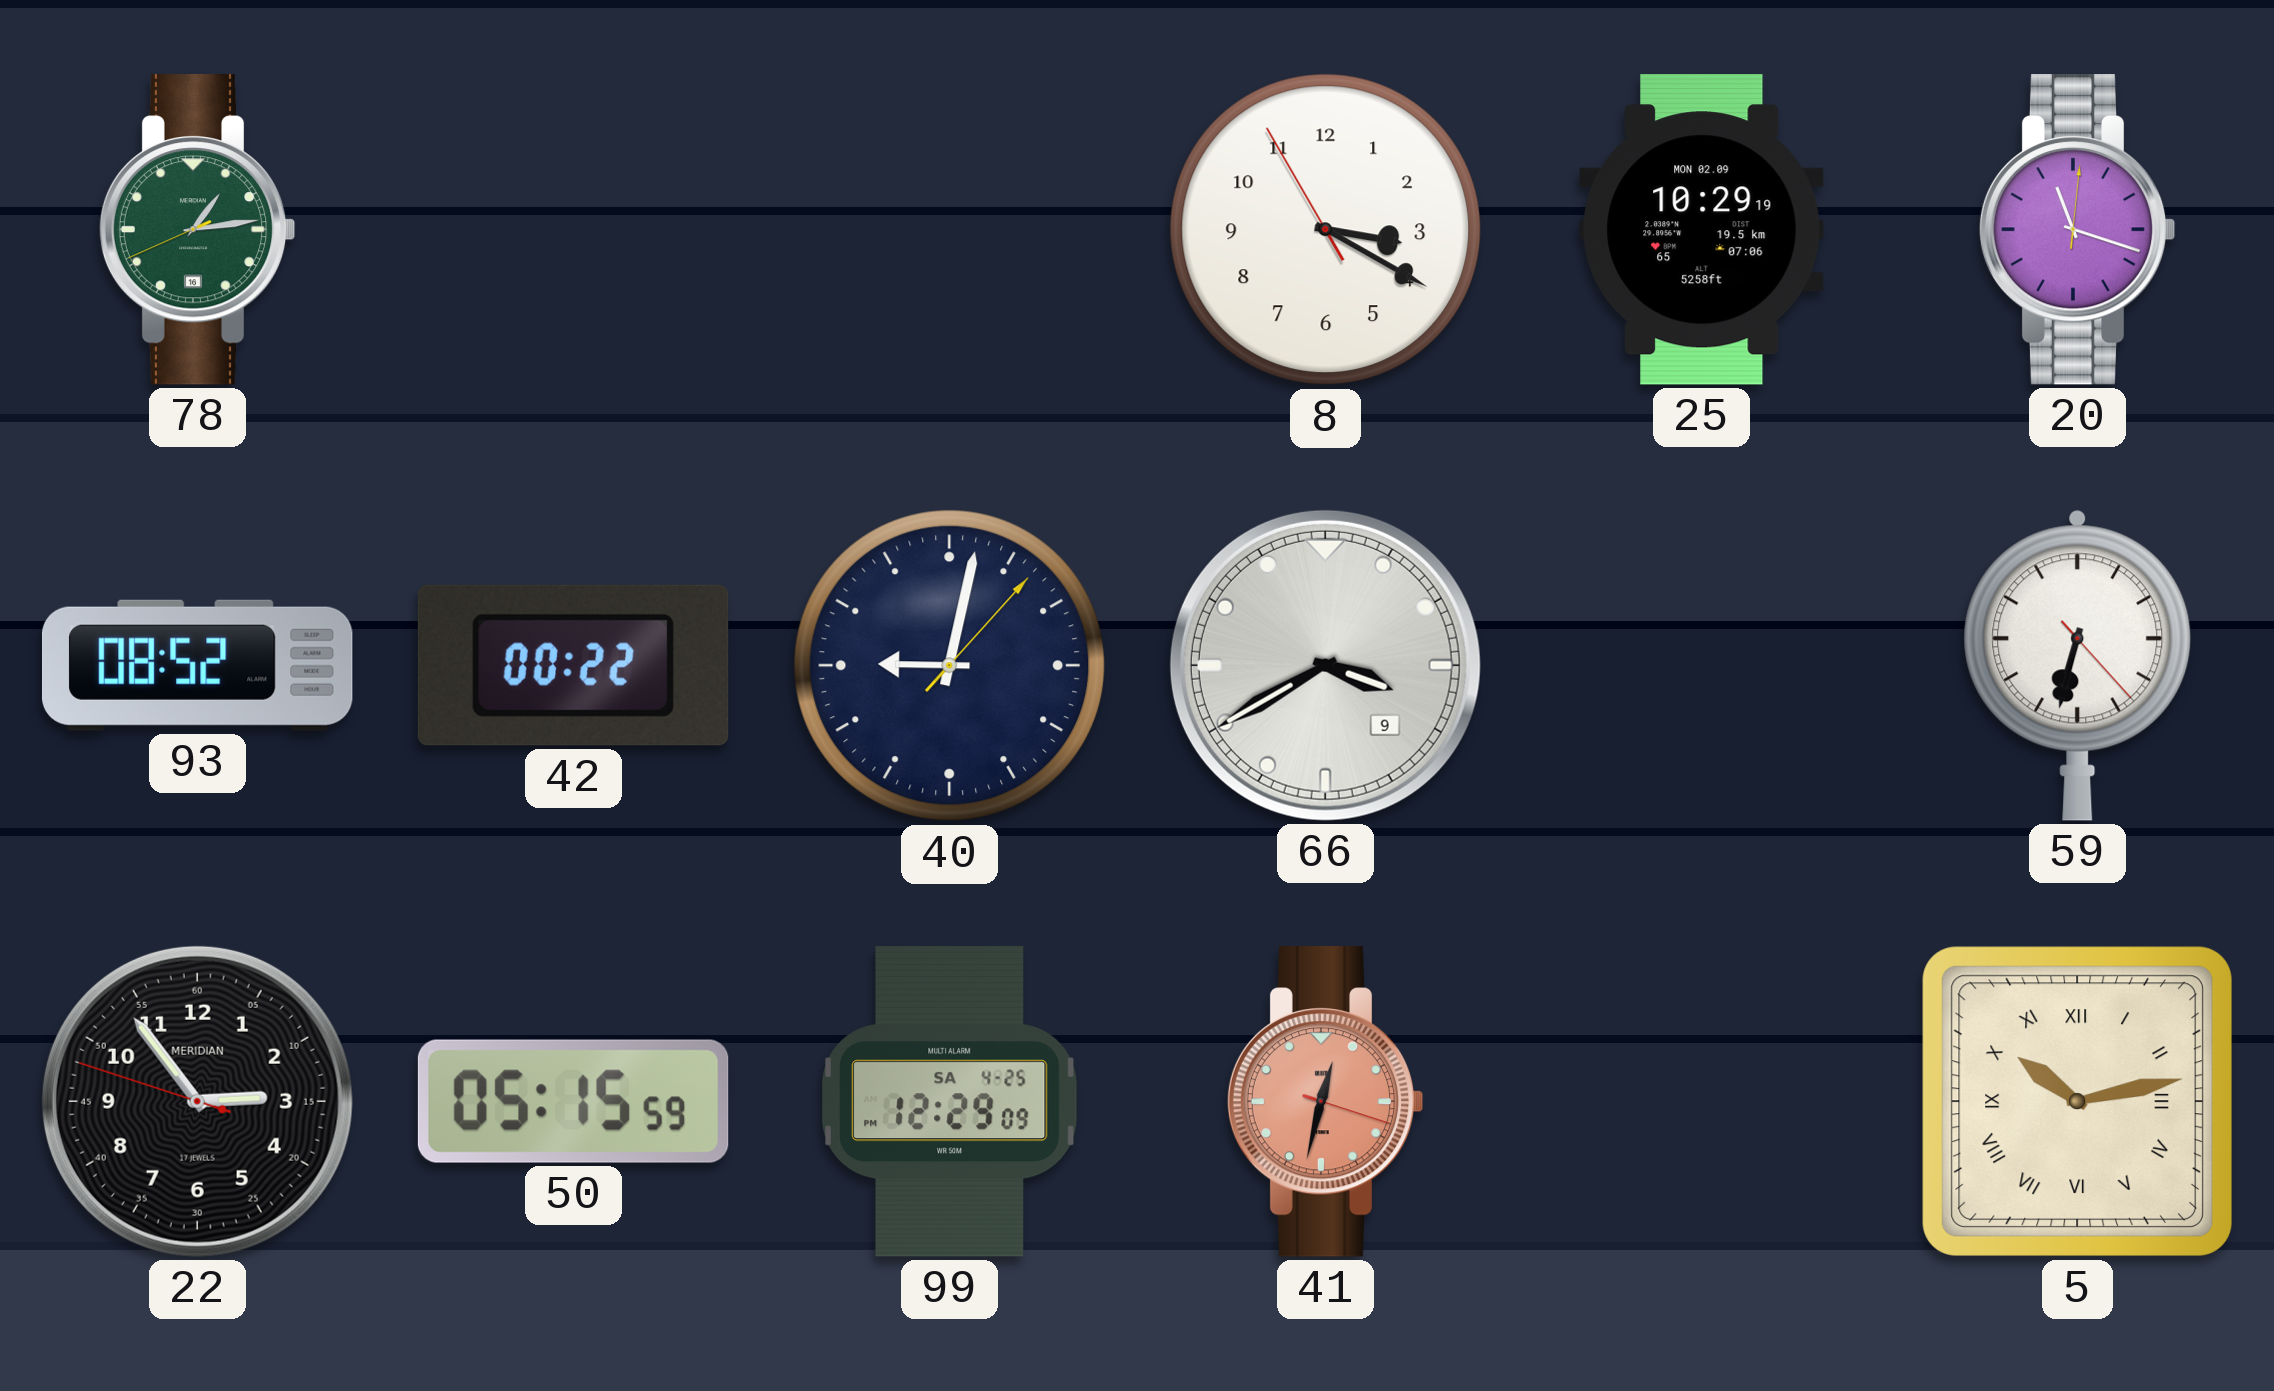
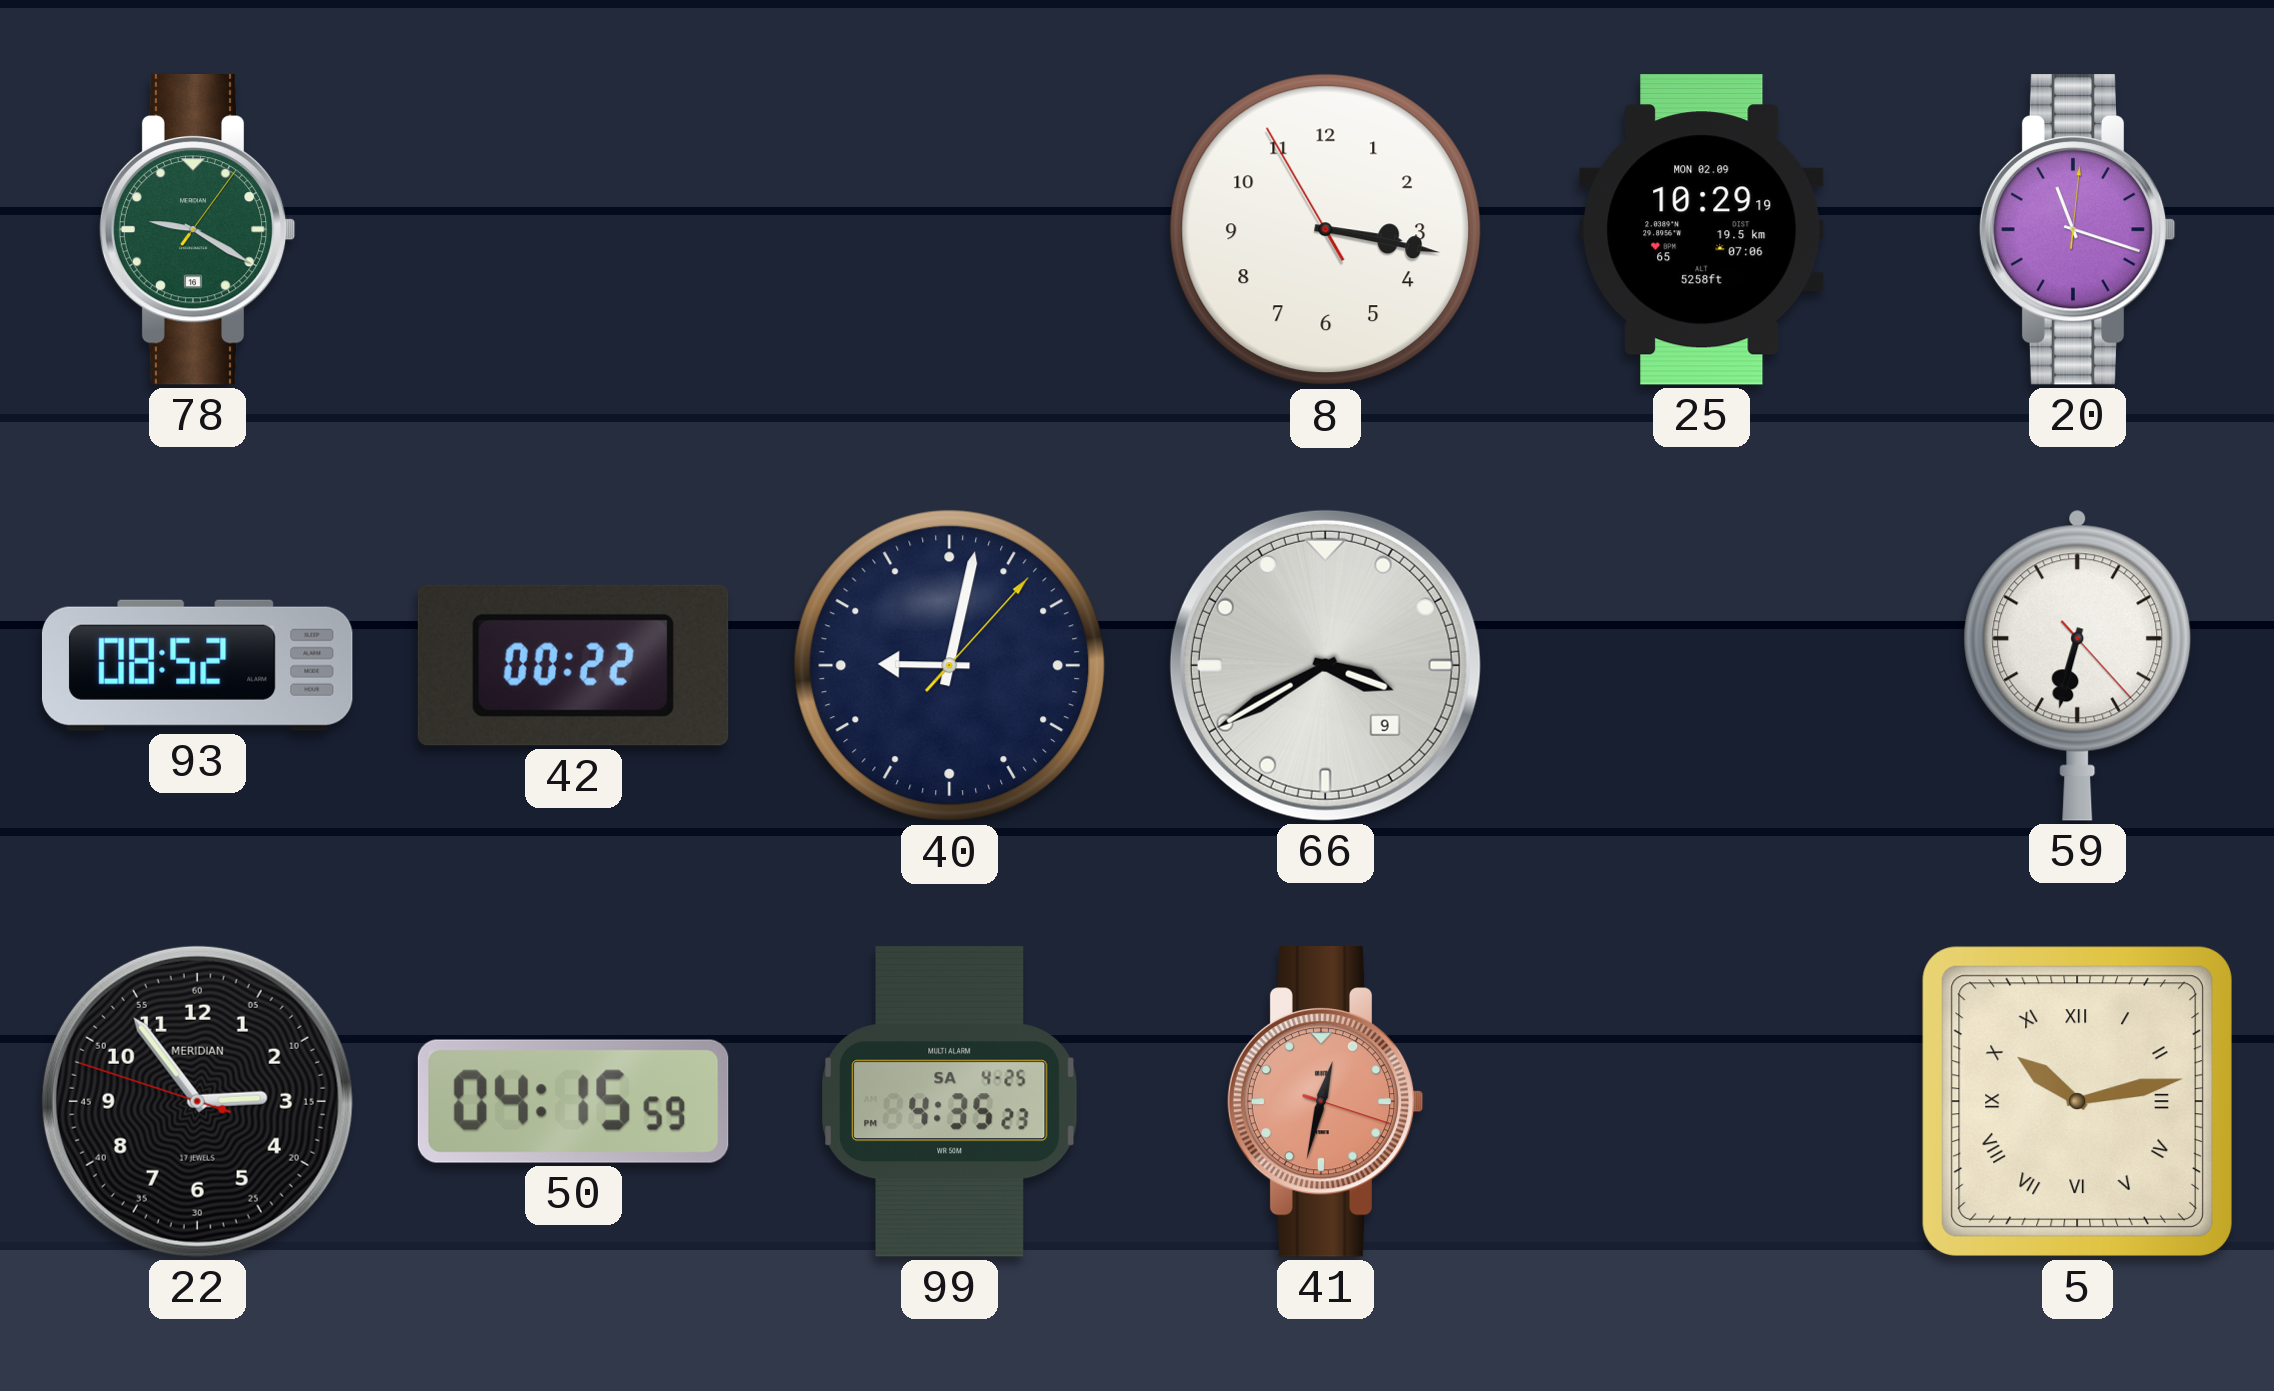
78: 1:13 -> 9:20
8: 3:19 -> 3:16
50: 05:15 -> 04:15
99: 12:29 -> 4:35
